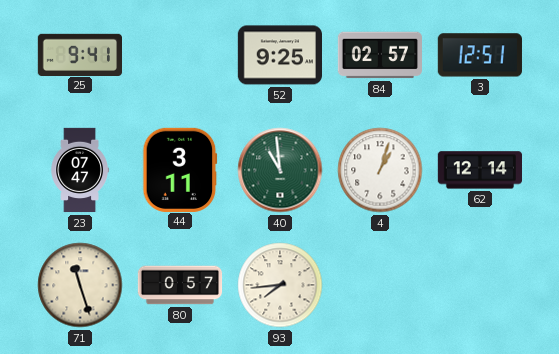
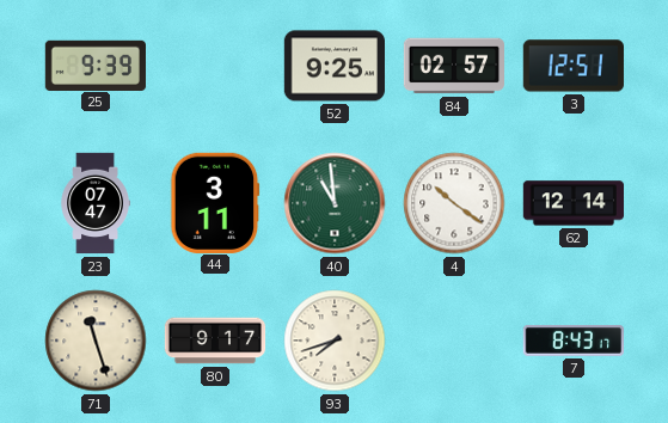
25: 9:41 -> 9:39
4: 1:03 -> 10:21
80: 0:57 -> 9:17
93: 7:44 -> 7:42
7: none -> 8:43
